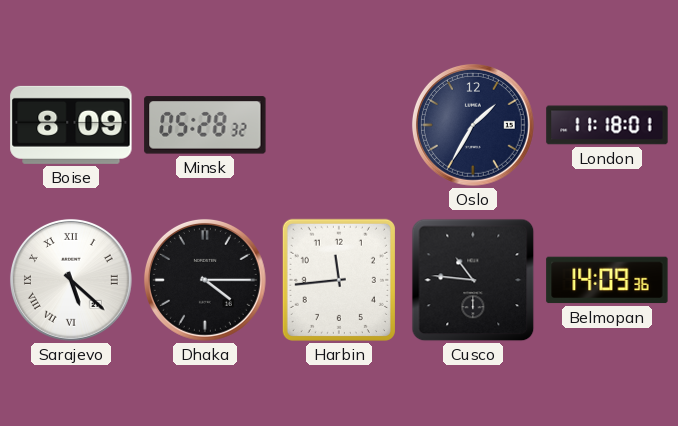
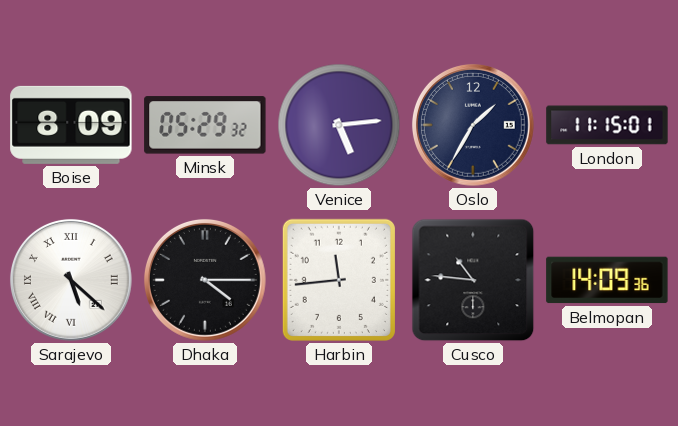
Minsk: 05:28 -> 05:29
Venice: none -> 5:14
London: 11:18 -> 11:15
